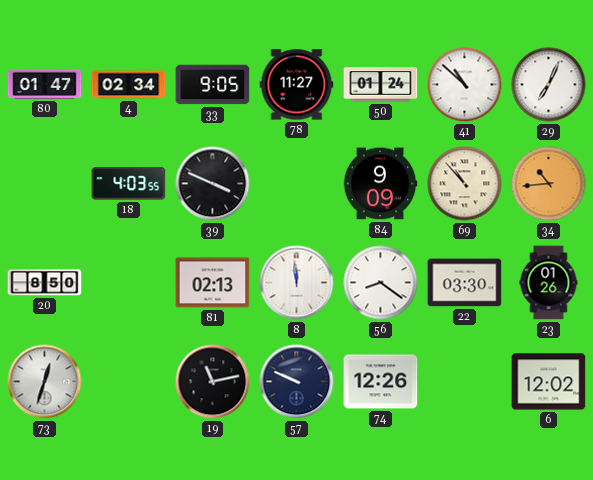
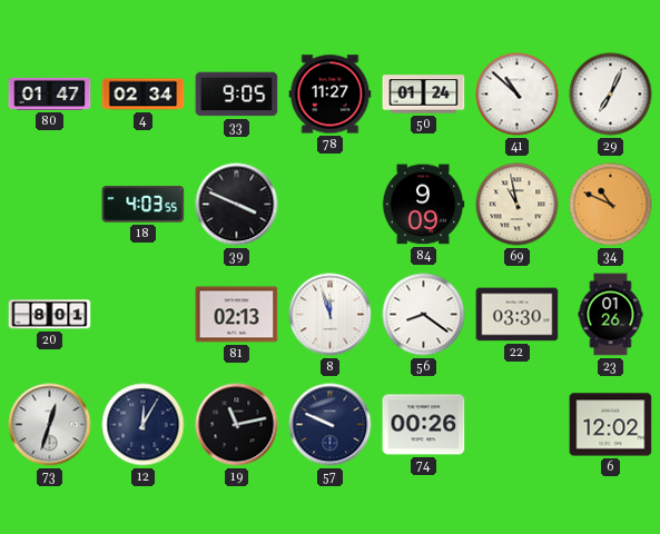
69: 10:53 -> 10:58
34: 10:44 -> 10:49
20: 8:50 -> 8:01
8: 11:59 -> 11:57
12: none -> 12:05
74: 12:26 -> 00:26
